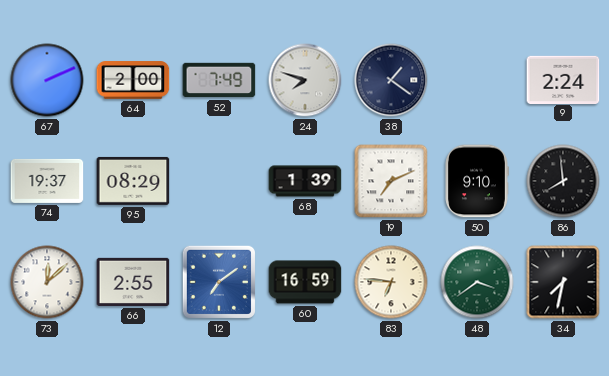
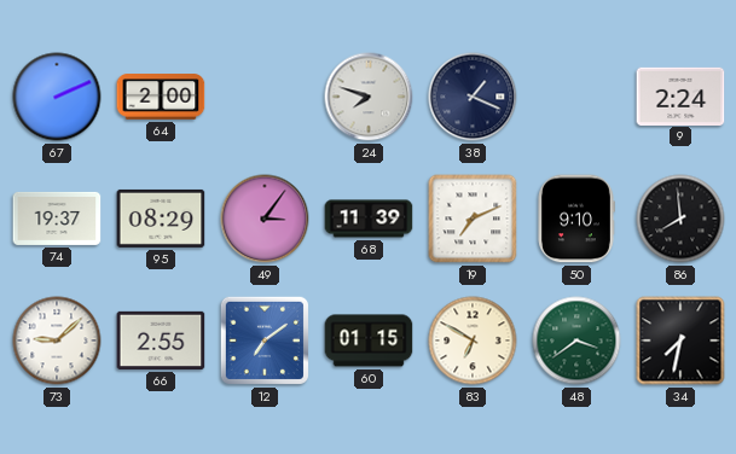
52: 7:49 -> none
38: 1:21 -> 1:19
49: none -> 3:06
68: 1:39 -> 11:39
73: 12:08 -> 9:08
60: 16:59 -> 01:15
83: 6:46 -> 6:50
